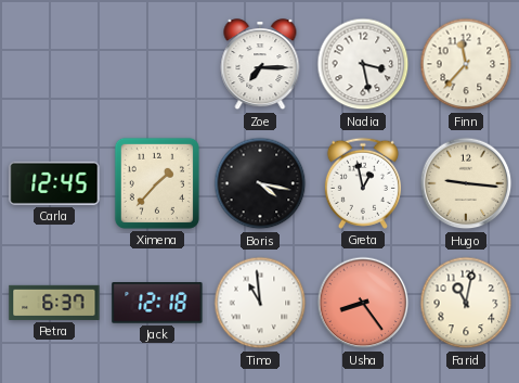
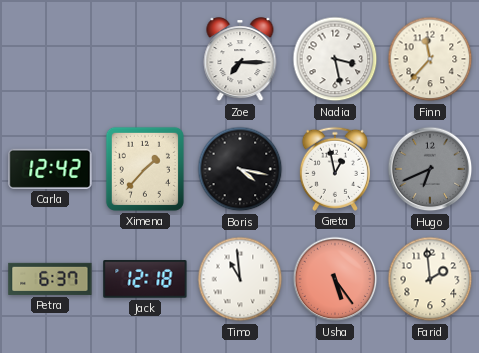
Carla: 12:45 -> 12:42
Hugo: 9:16 -> 6:41
Hugo dial: cream -> grey
Usha: 8:24 -> 5:24
Farid: 11:02 -> 1:59
